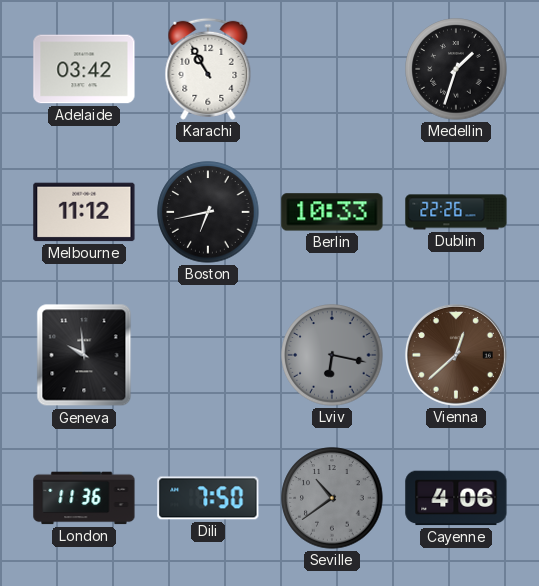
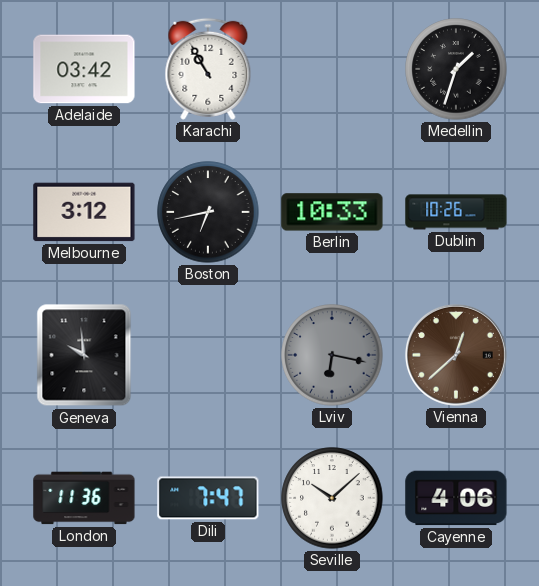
Melbourne: 11:12 -> 3:12
Dublin: 22:26 -> 10:26
Dili: 7:50 -> 7:47
Seville: 10:39 -> 10:08
Seville dial: grey -> white
